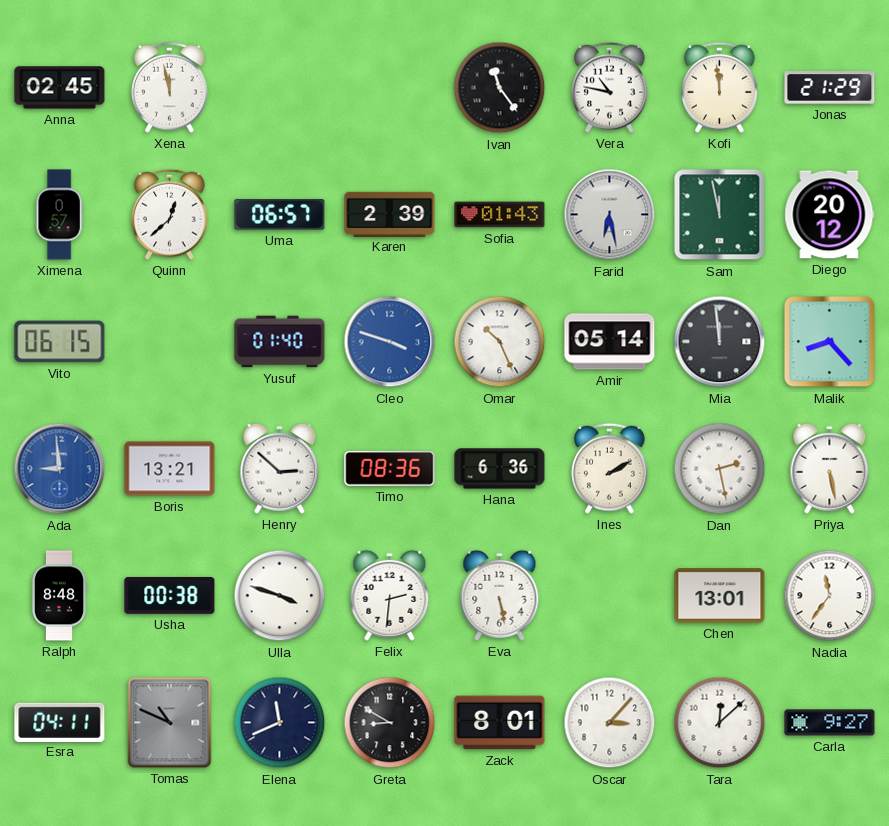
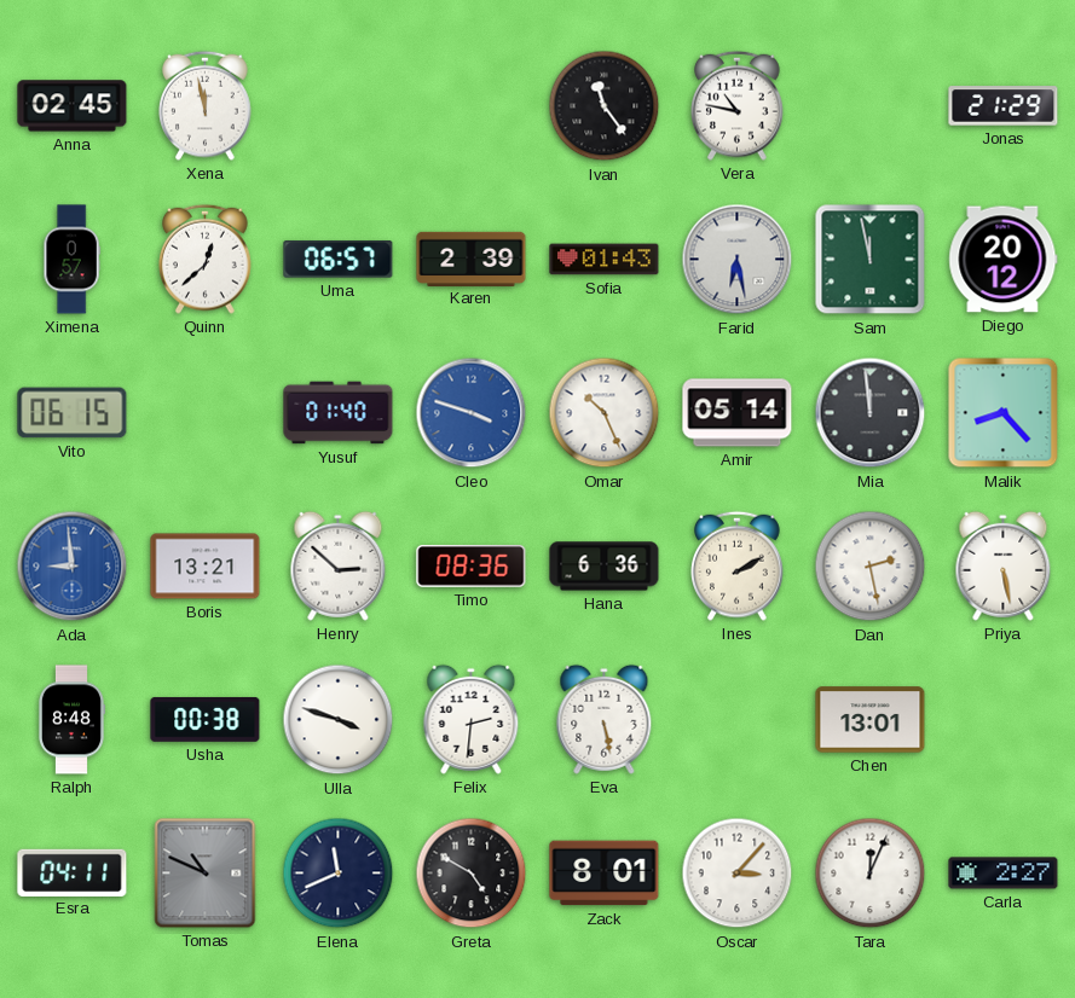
Kofi: 11:59 -> none
Nadia: 11:36 -> none
Greta: 8:50 -> 4:50
Tara: 12:08 -> 12:04
Carla: 9:27 -> 2:27
